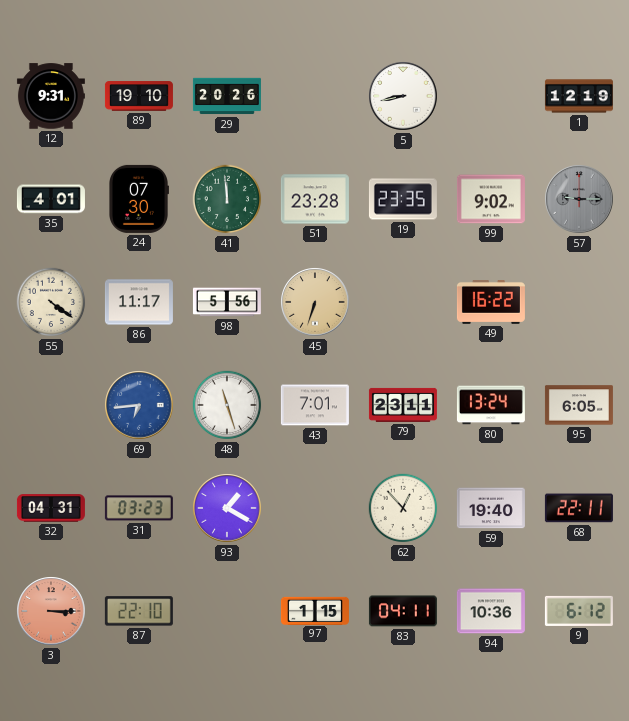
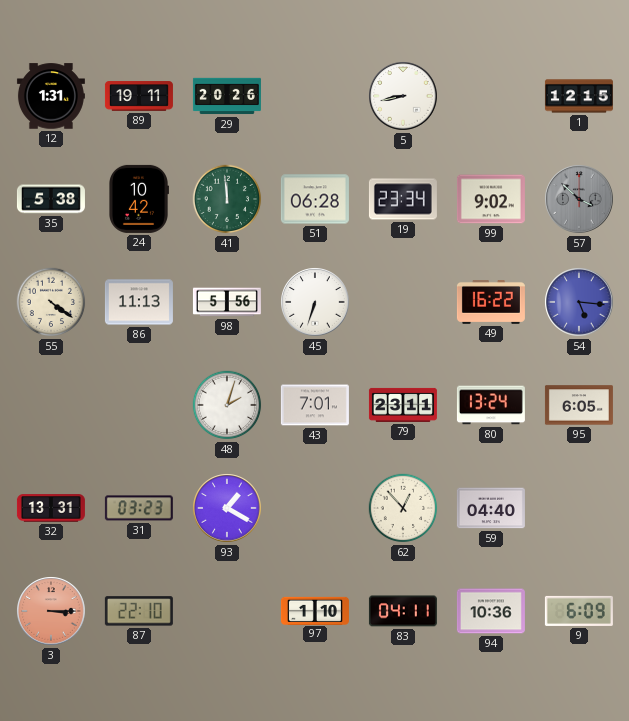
12: 9:31 -> 1:31
89: 19:10 -> 19:11
1: 12:19 -> 12:15
35: 4:01 -> 5:38
24: 07:30 -> 10:42
51: 23:28 -> 06:28
19: 23:35 -> 23:34
57: 9:15 -> 3:52
86: 11:17 -> 11:13
45 dial: champagne -> white
54: none -> 5:16
69: 6:44 -> none
48: 11:27 -> 2:03
32: 04:31 -> 13:31
59: 19:40 -> 04:40
68: 22:11 -> none
97: 1:15 -> 1:10
9: 6:12 -> 6:09
